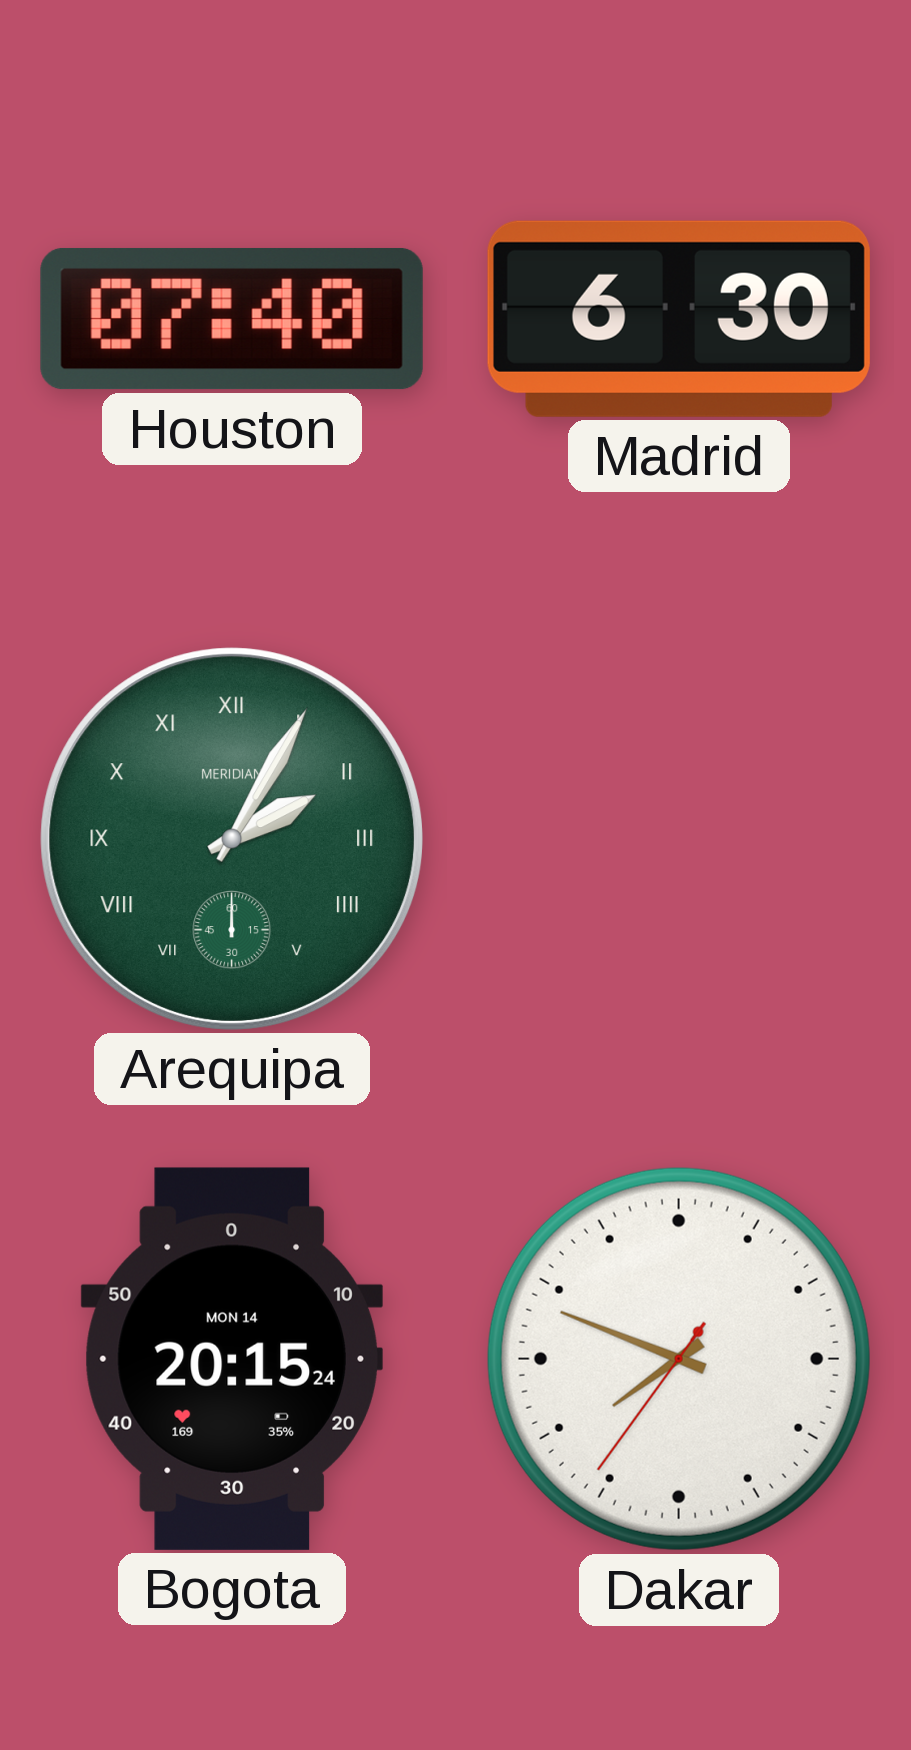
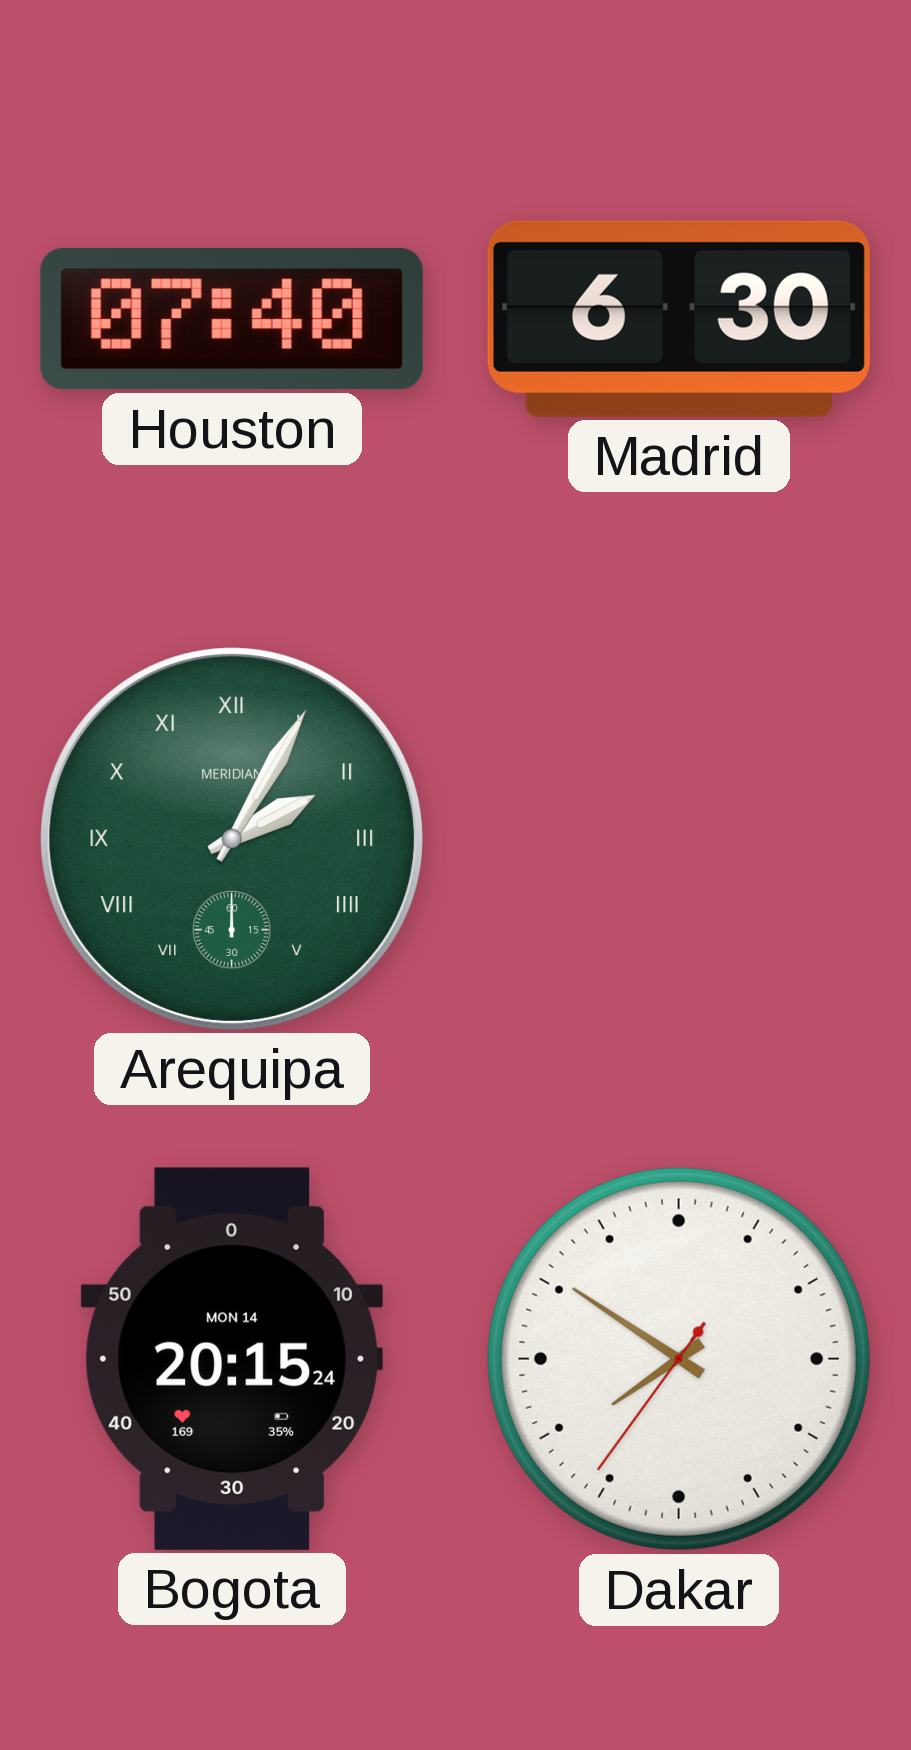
Dakar: 7:48 -> 7:50
